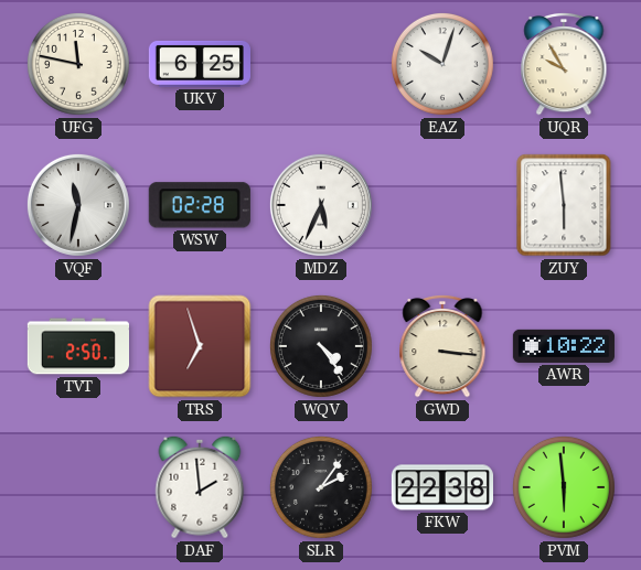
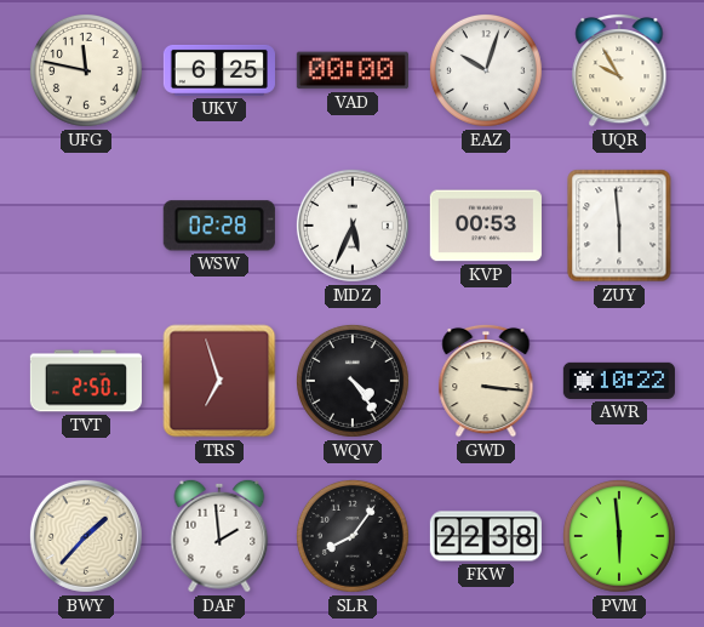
VAD: none -> 00:00
VQF: 11:32 -> none
KVP: none -> 00:53
BWY: none -> 1:37
SLR: 2:06 -> 8:06
